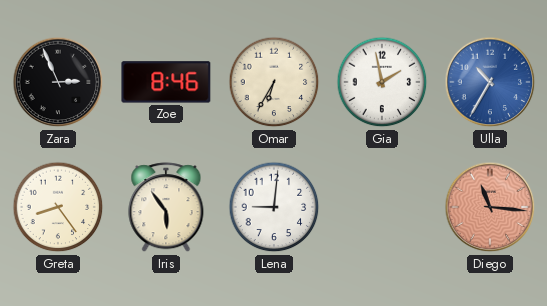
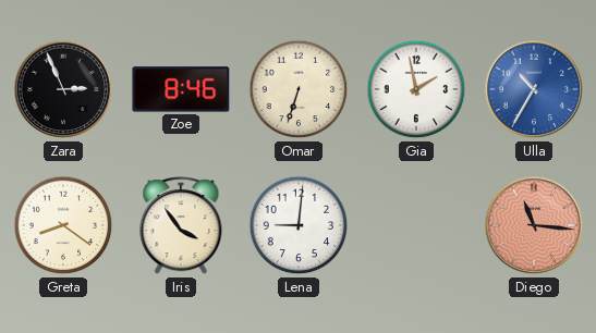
Omar: 6:35 -> 6:33
Greta: 8:24 -> 8:21
Iris: 5:54 -> 3:54
